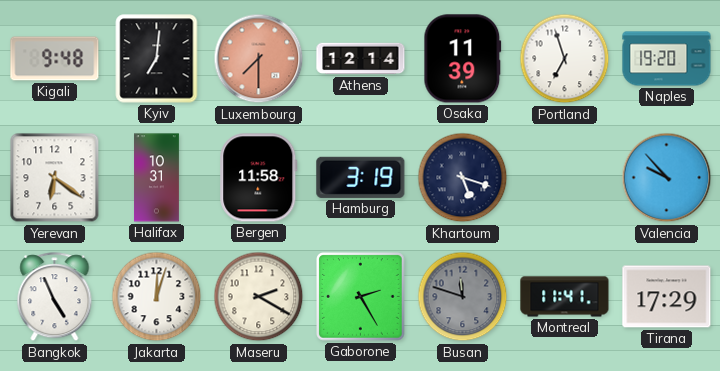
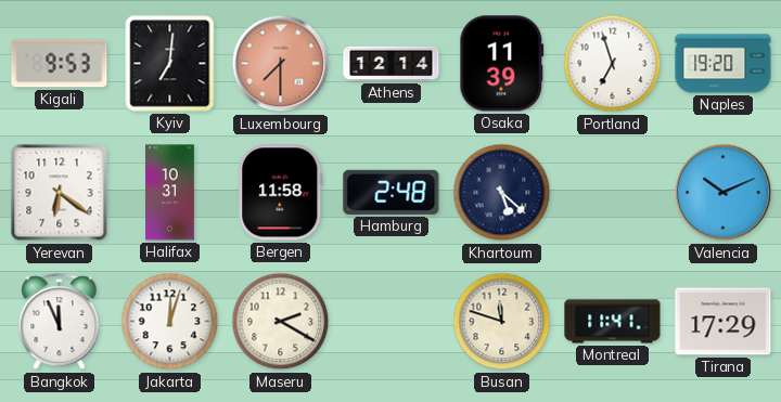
Kigali: 9:48 -> 9:53
Hamburg: 3:19 -> 2:48
Khartoum: 5:18 -> 5:22
Valencia: 9:53 -> 10:11
Bangkok: 4:56 -> 11:56
Gaborone: 2:25 -> none
Busan dial: grey -> cream
